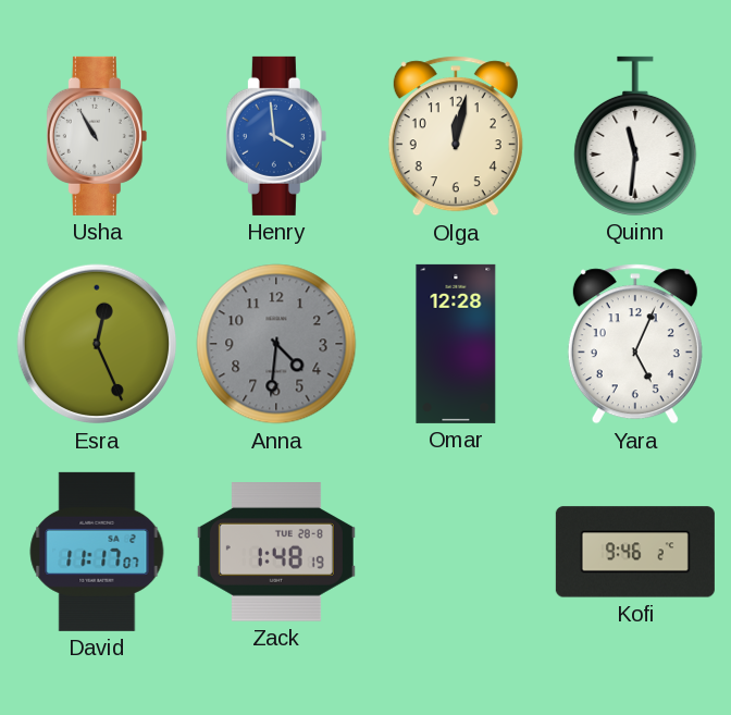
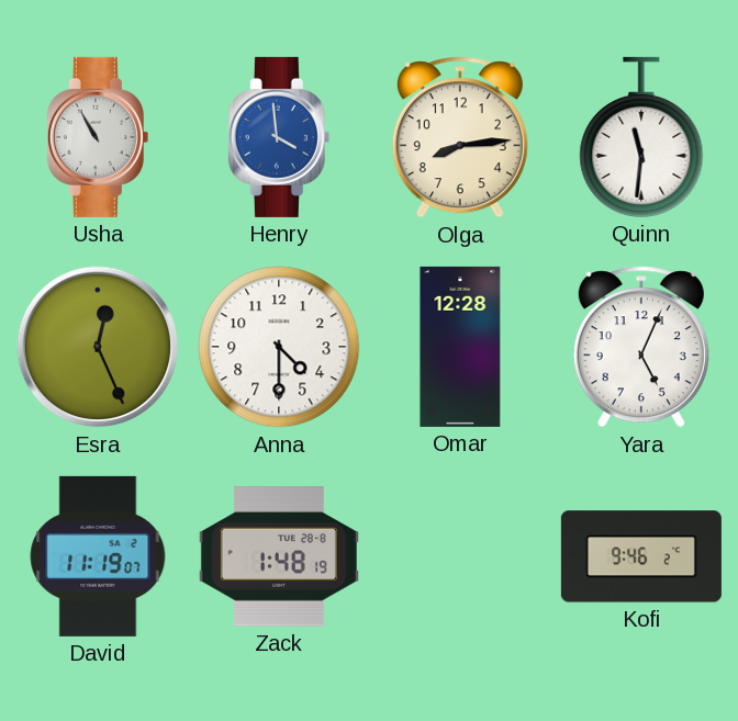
Olga: 12:02 -> 8:14
Anna: 4:31 -> 4:30
Anna dial: grey -> white
David: 11:17 -> 11:19
